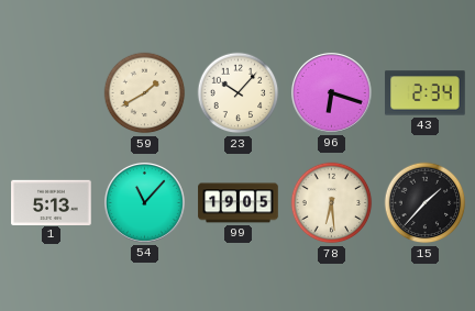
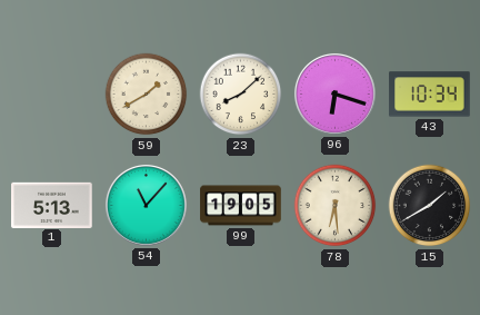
23: 10:07 -> 8:08
43: 2:34 -> 10:34
15: 1:37 -> 1:40
